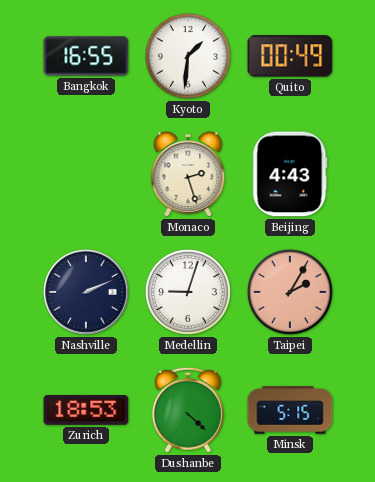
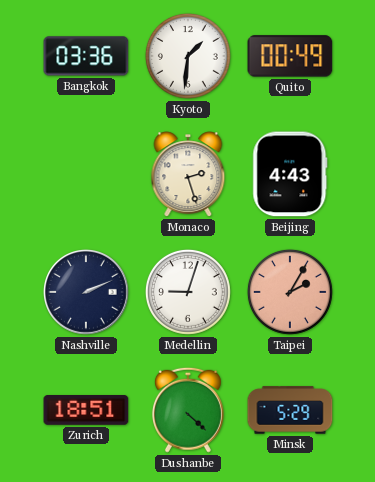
Bangkok: 16:55 -> 03:36
Zurich: 18:53 -> 18:51
Minsk: 5:15 -> 5:29
